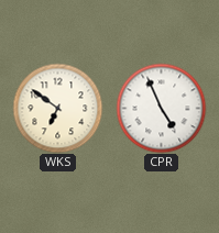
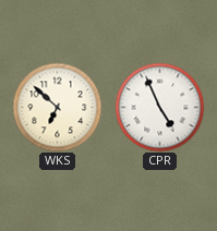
WKS: 6:51 -> 6:52
